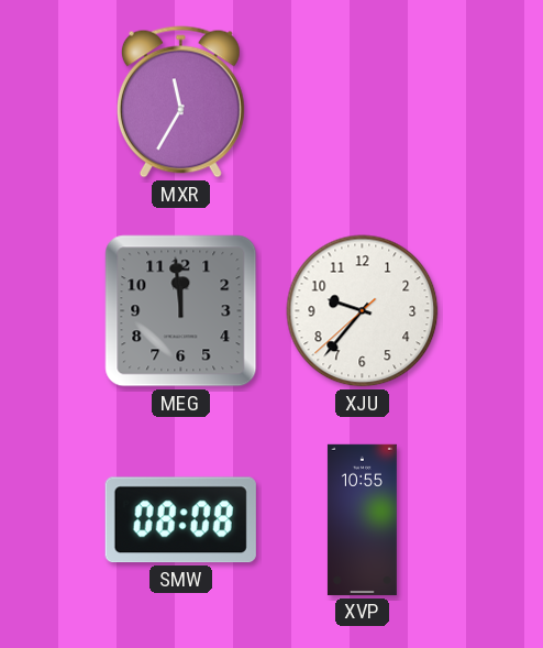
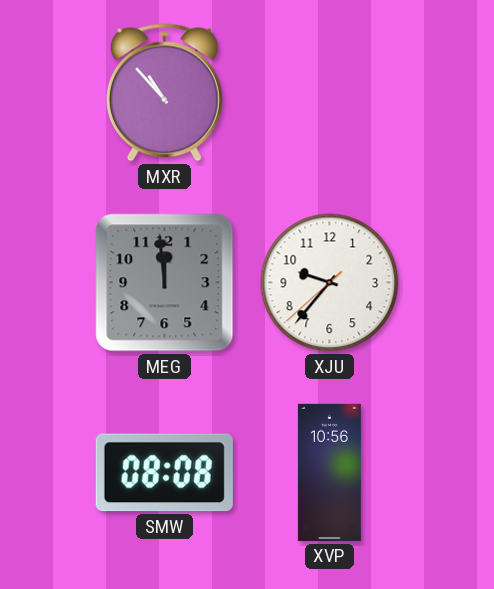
MXR: 11:35 -> 10:53
XVP: 10:55 -> 10:56
